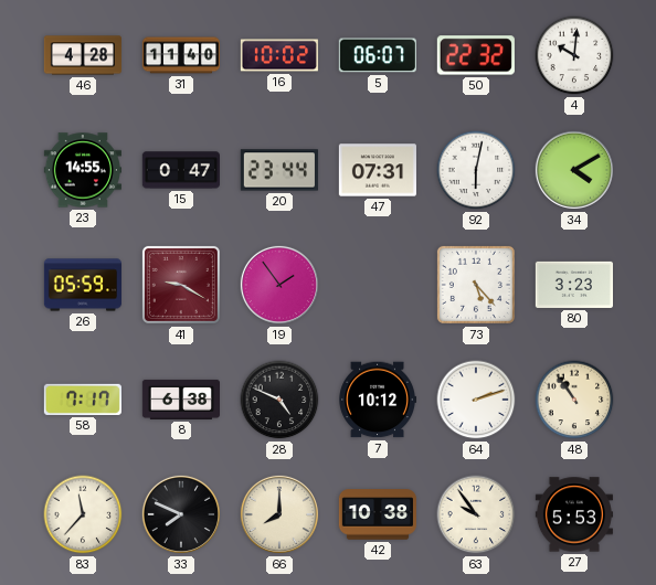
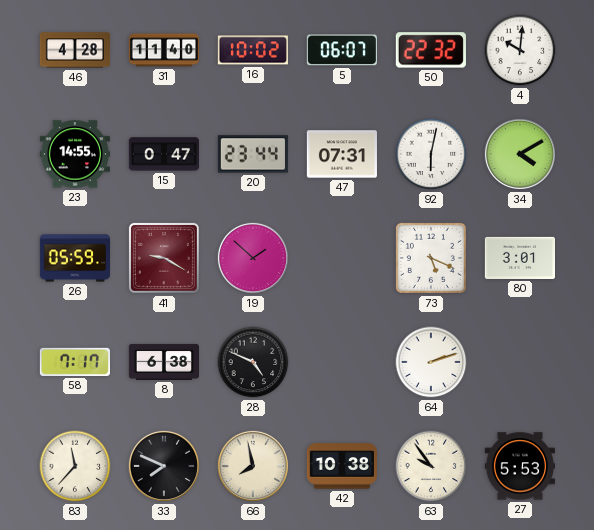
19: 1:54 -> 1:52
73: 5:23 -> 5:19
80: 3:23 -> 3:01
7: 10:12 -> none
48: 10:54 -> none
66: 8:00 -> 7:58
